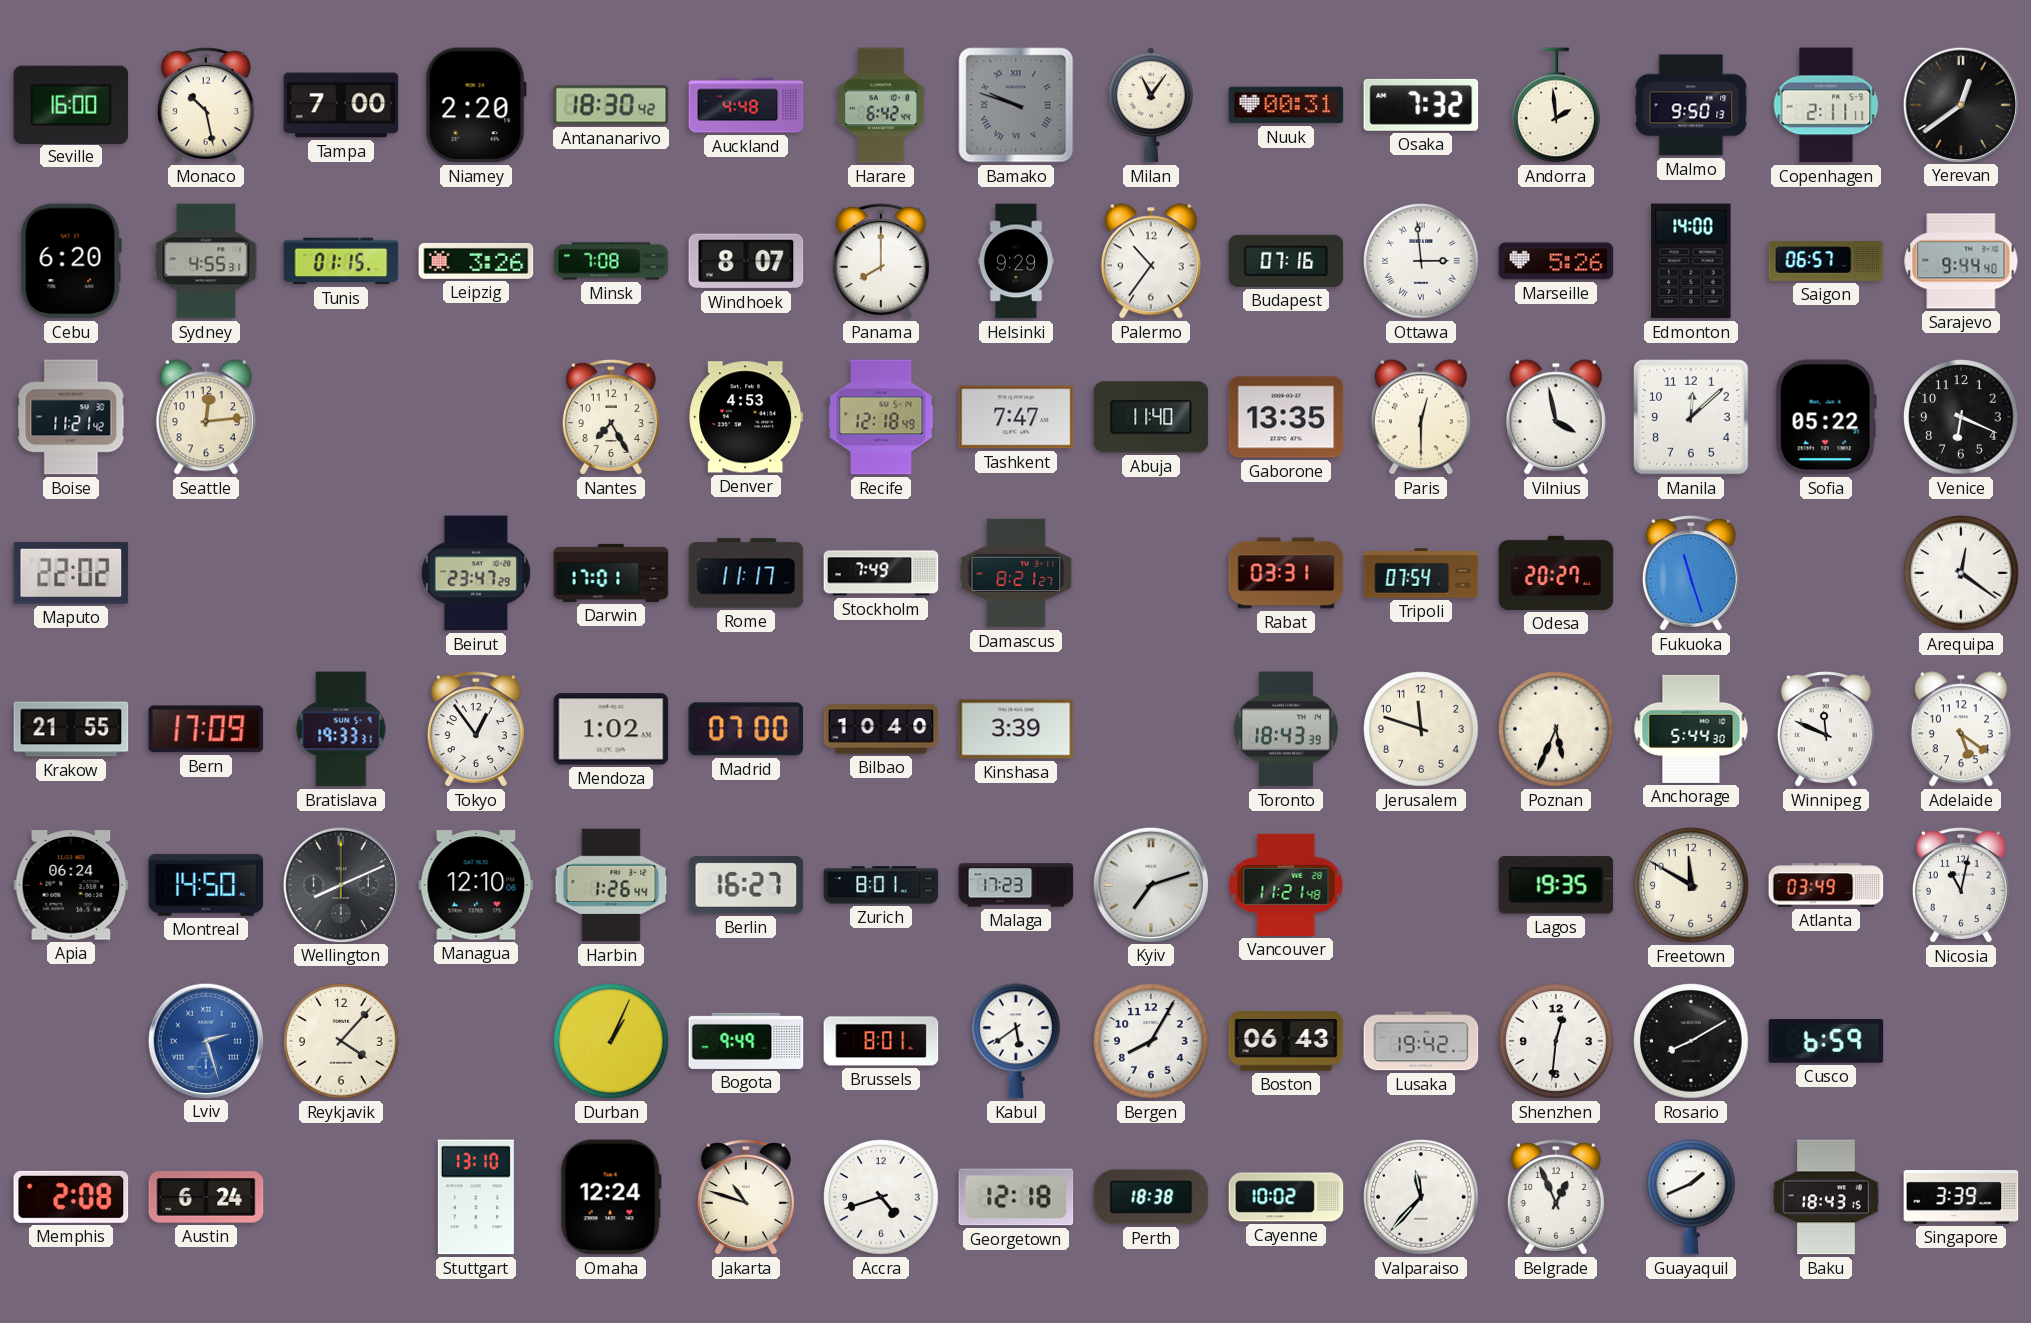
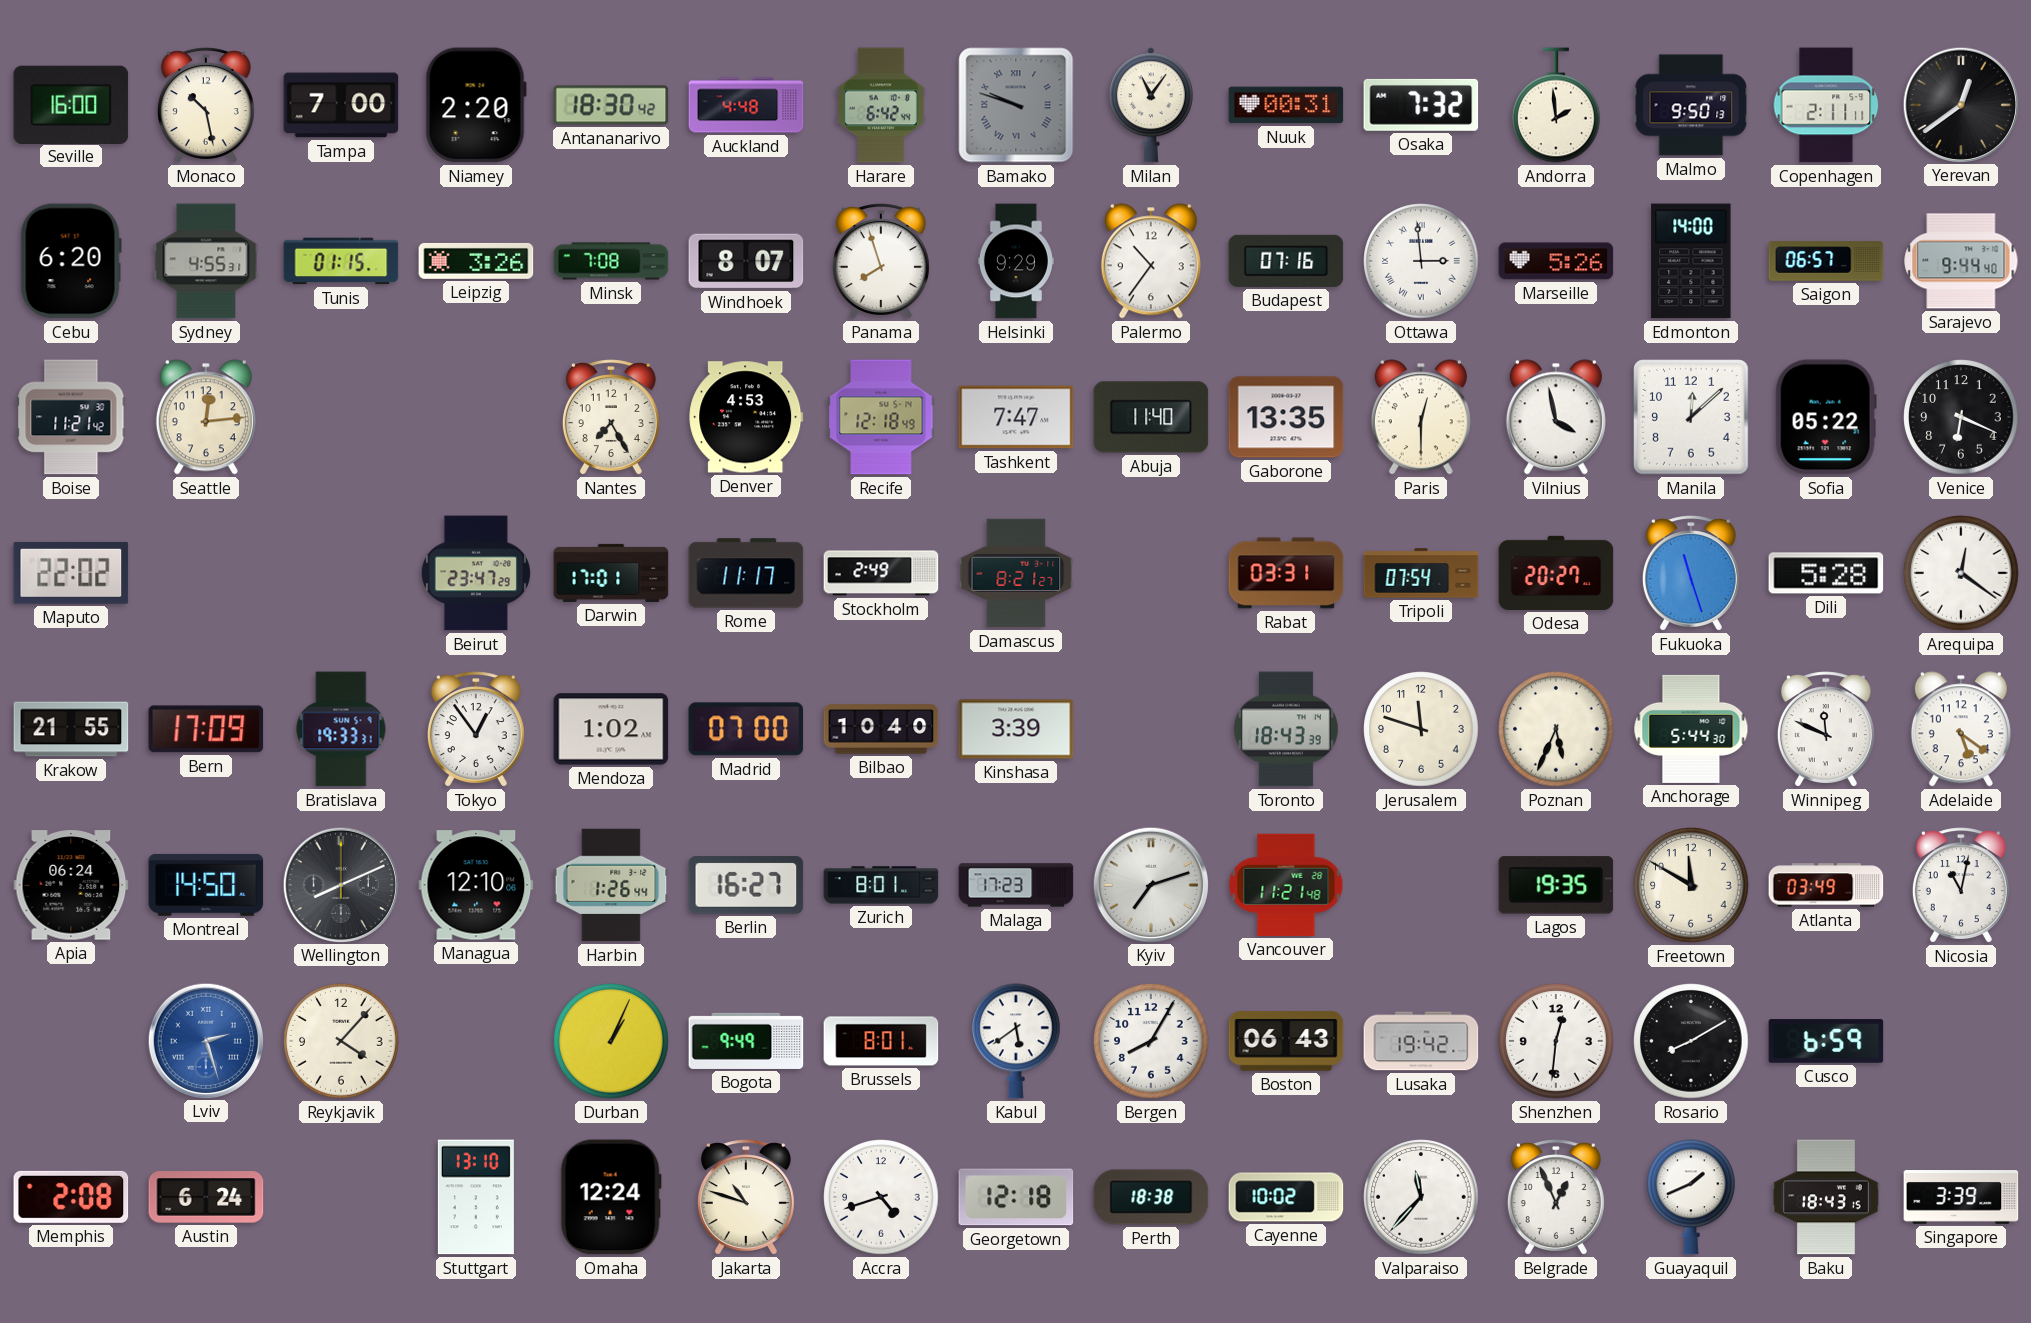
Panama: 8:00 -> 7:57
Stockholm: 7:49 -> 2:49
Dili: none -> 5:28
